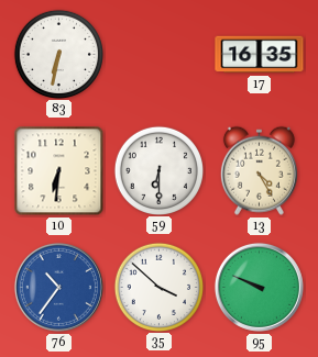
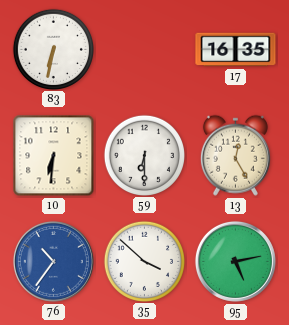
13: 4:25 -> 12:25
95: 9:49 -> 5:13
